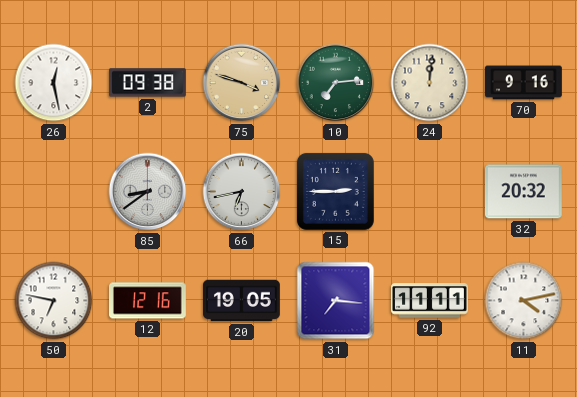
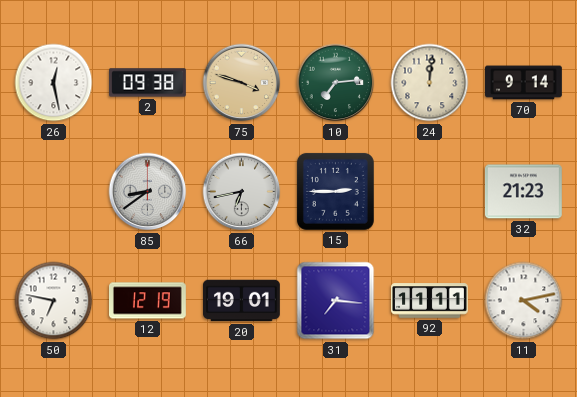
70: 9:16 -> 9:14
32: 20:32 -> 21:23
12: 12:16 -> 12:19
20: 19:05 -> 19:01
